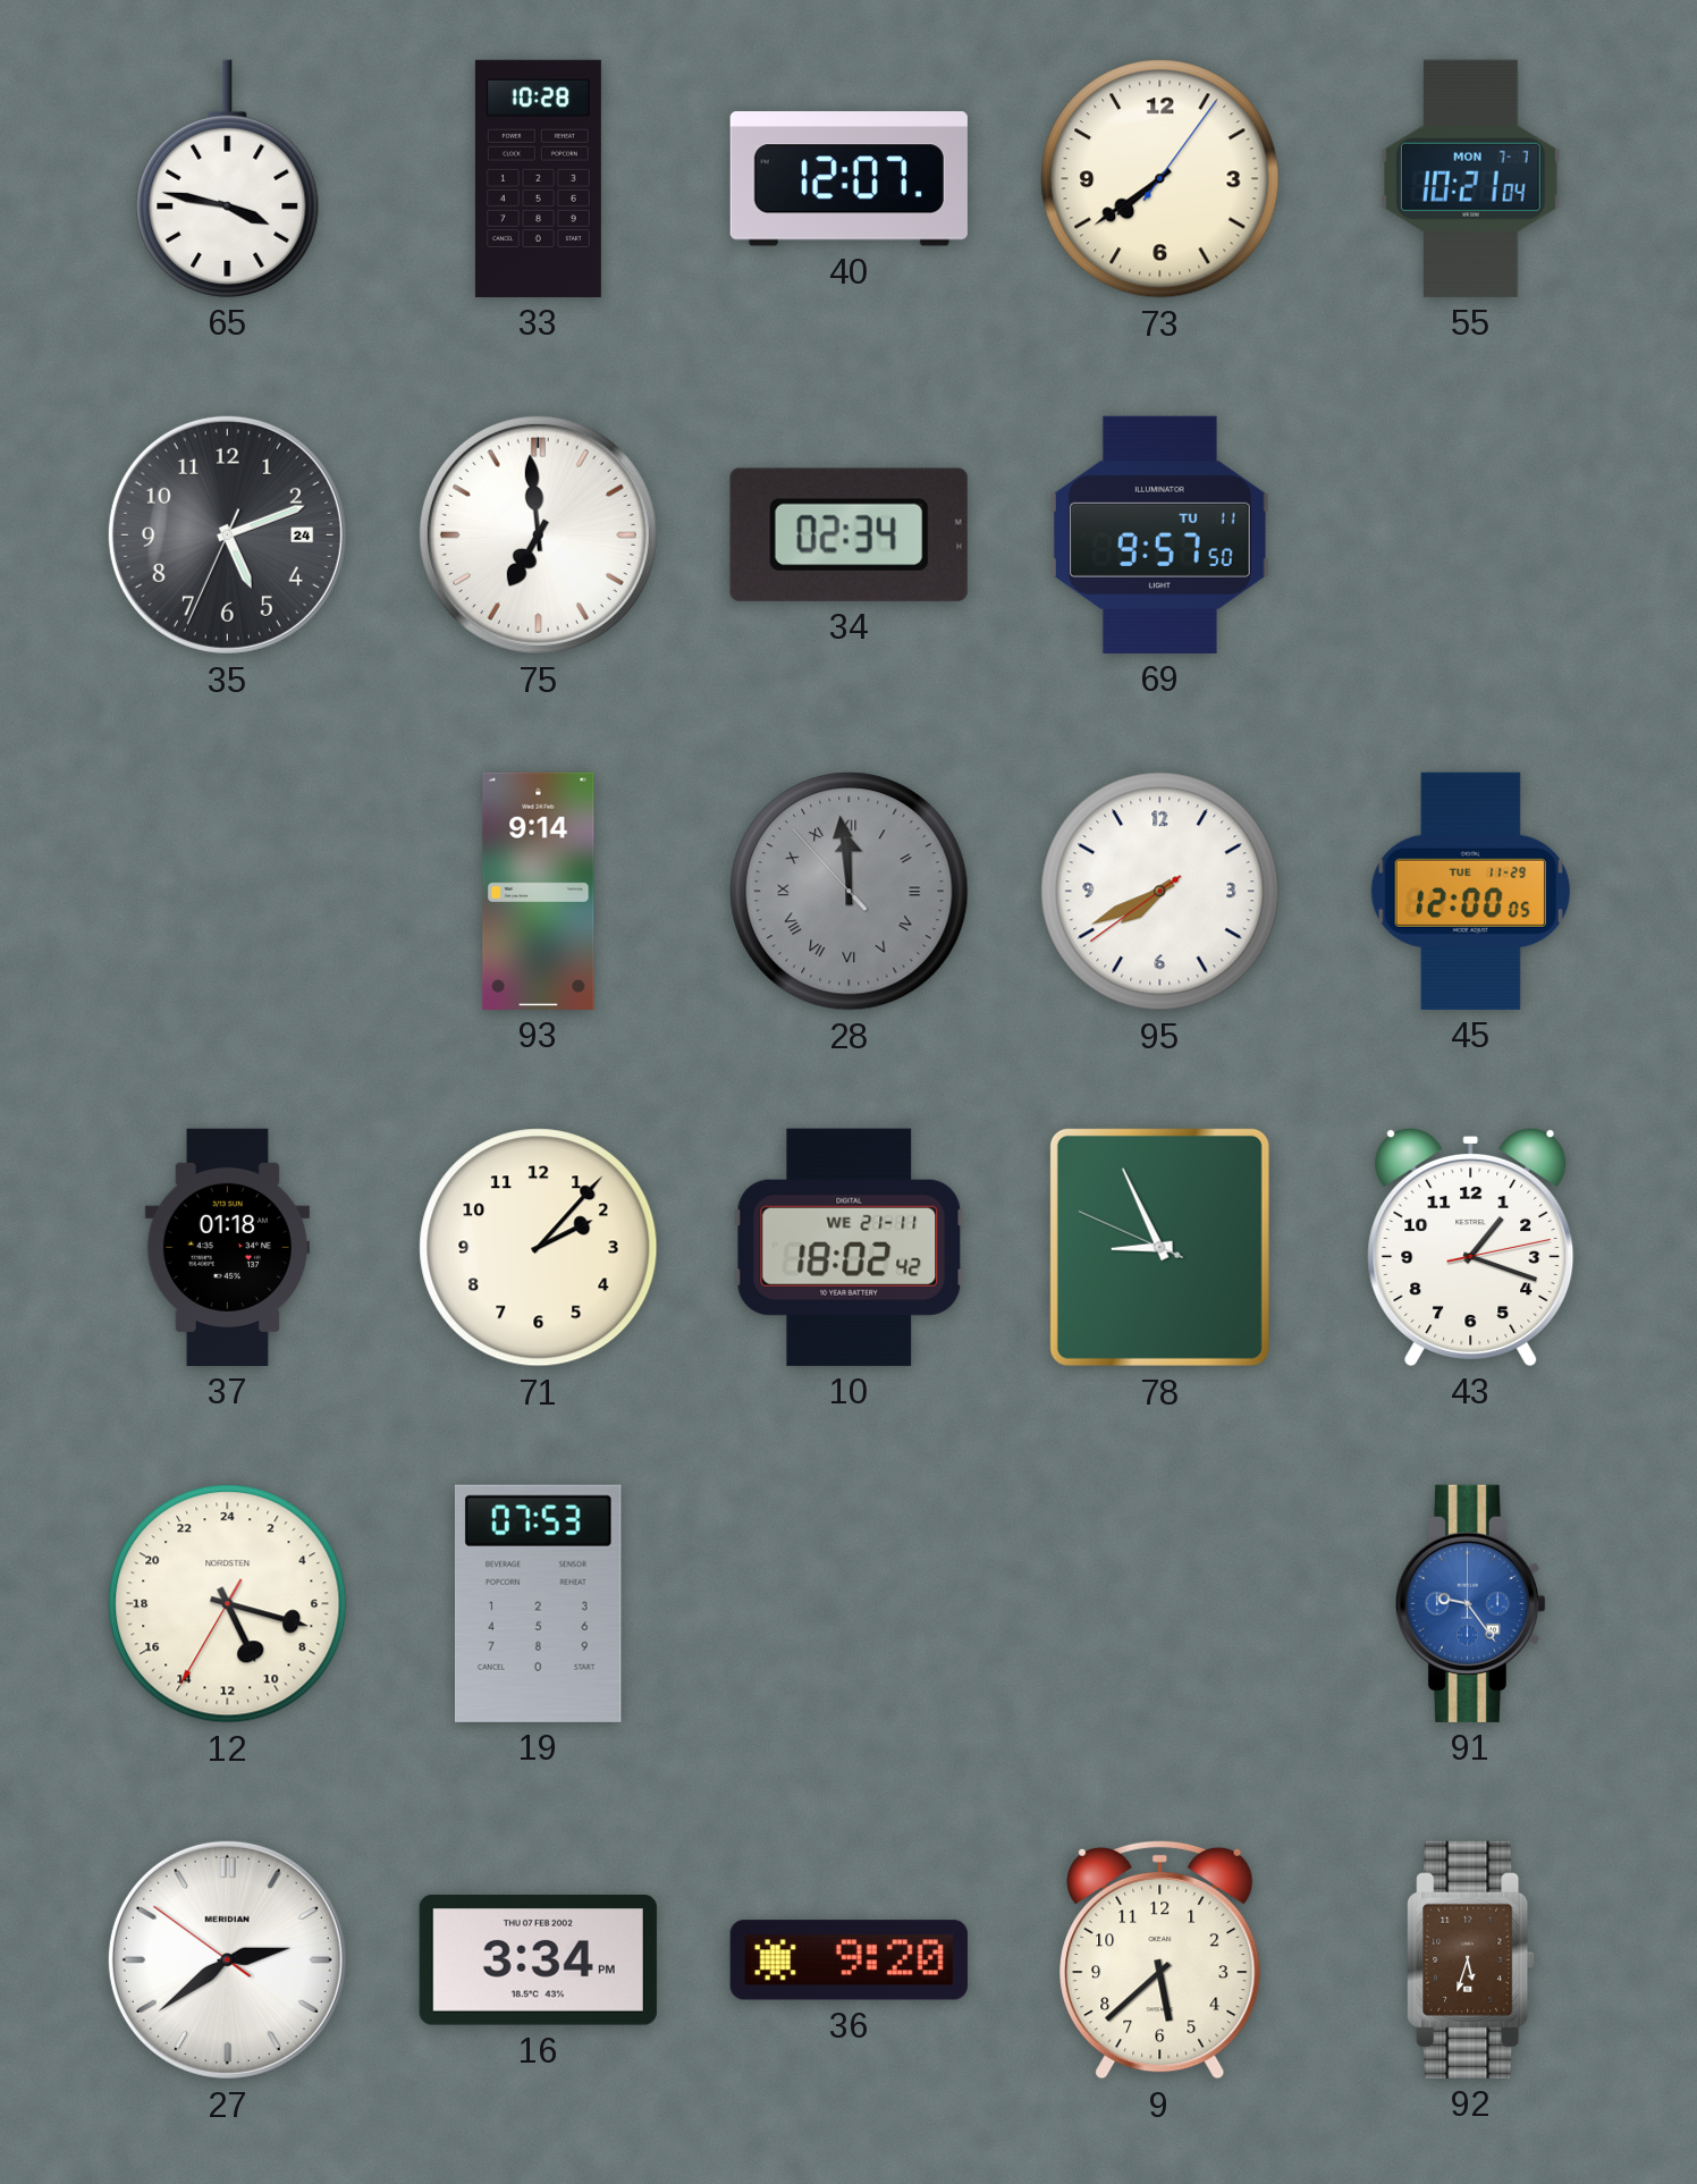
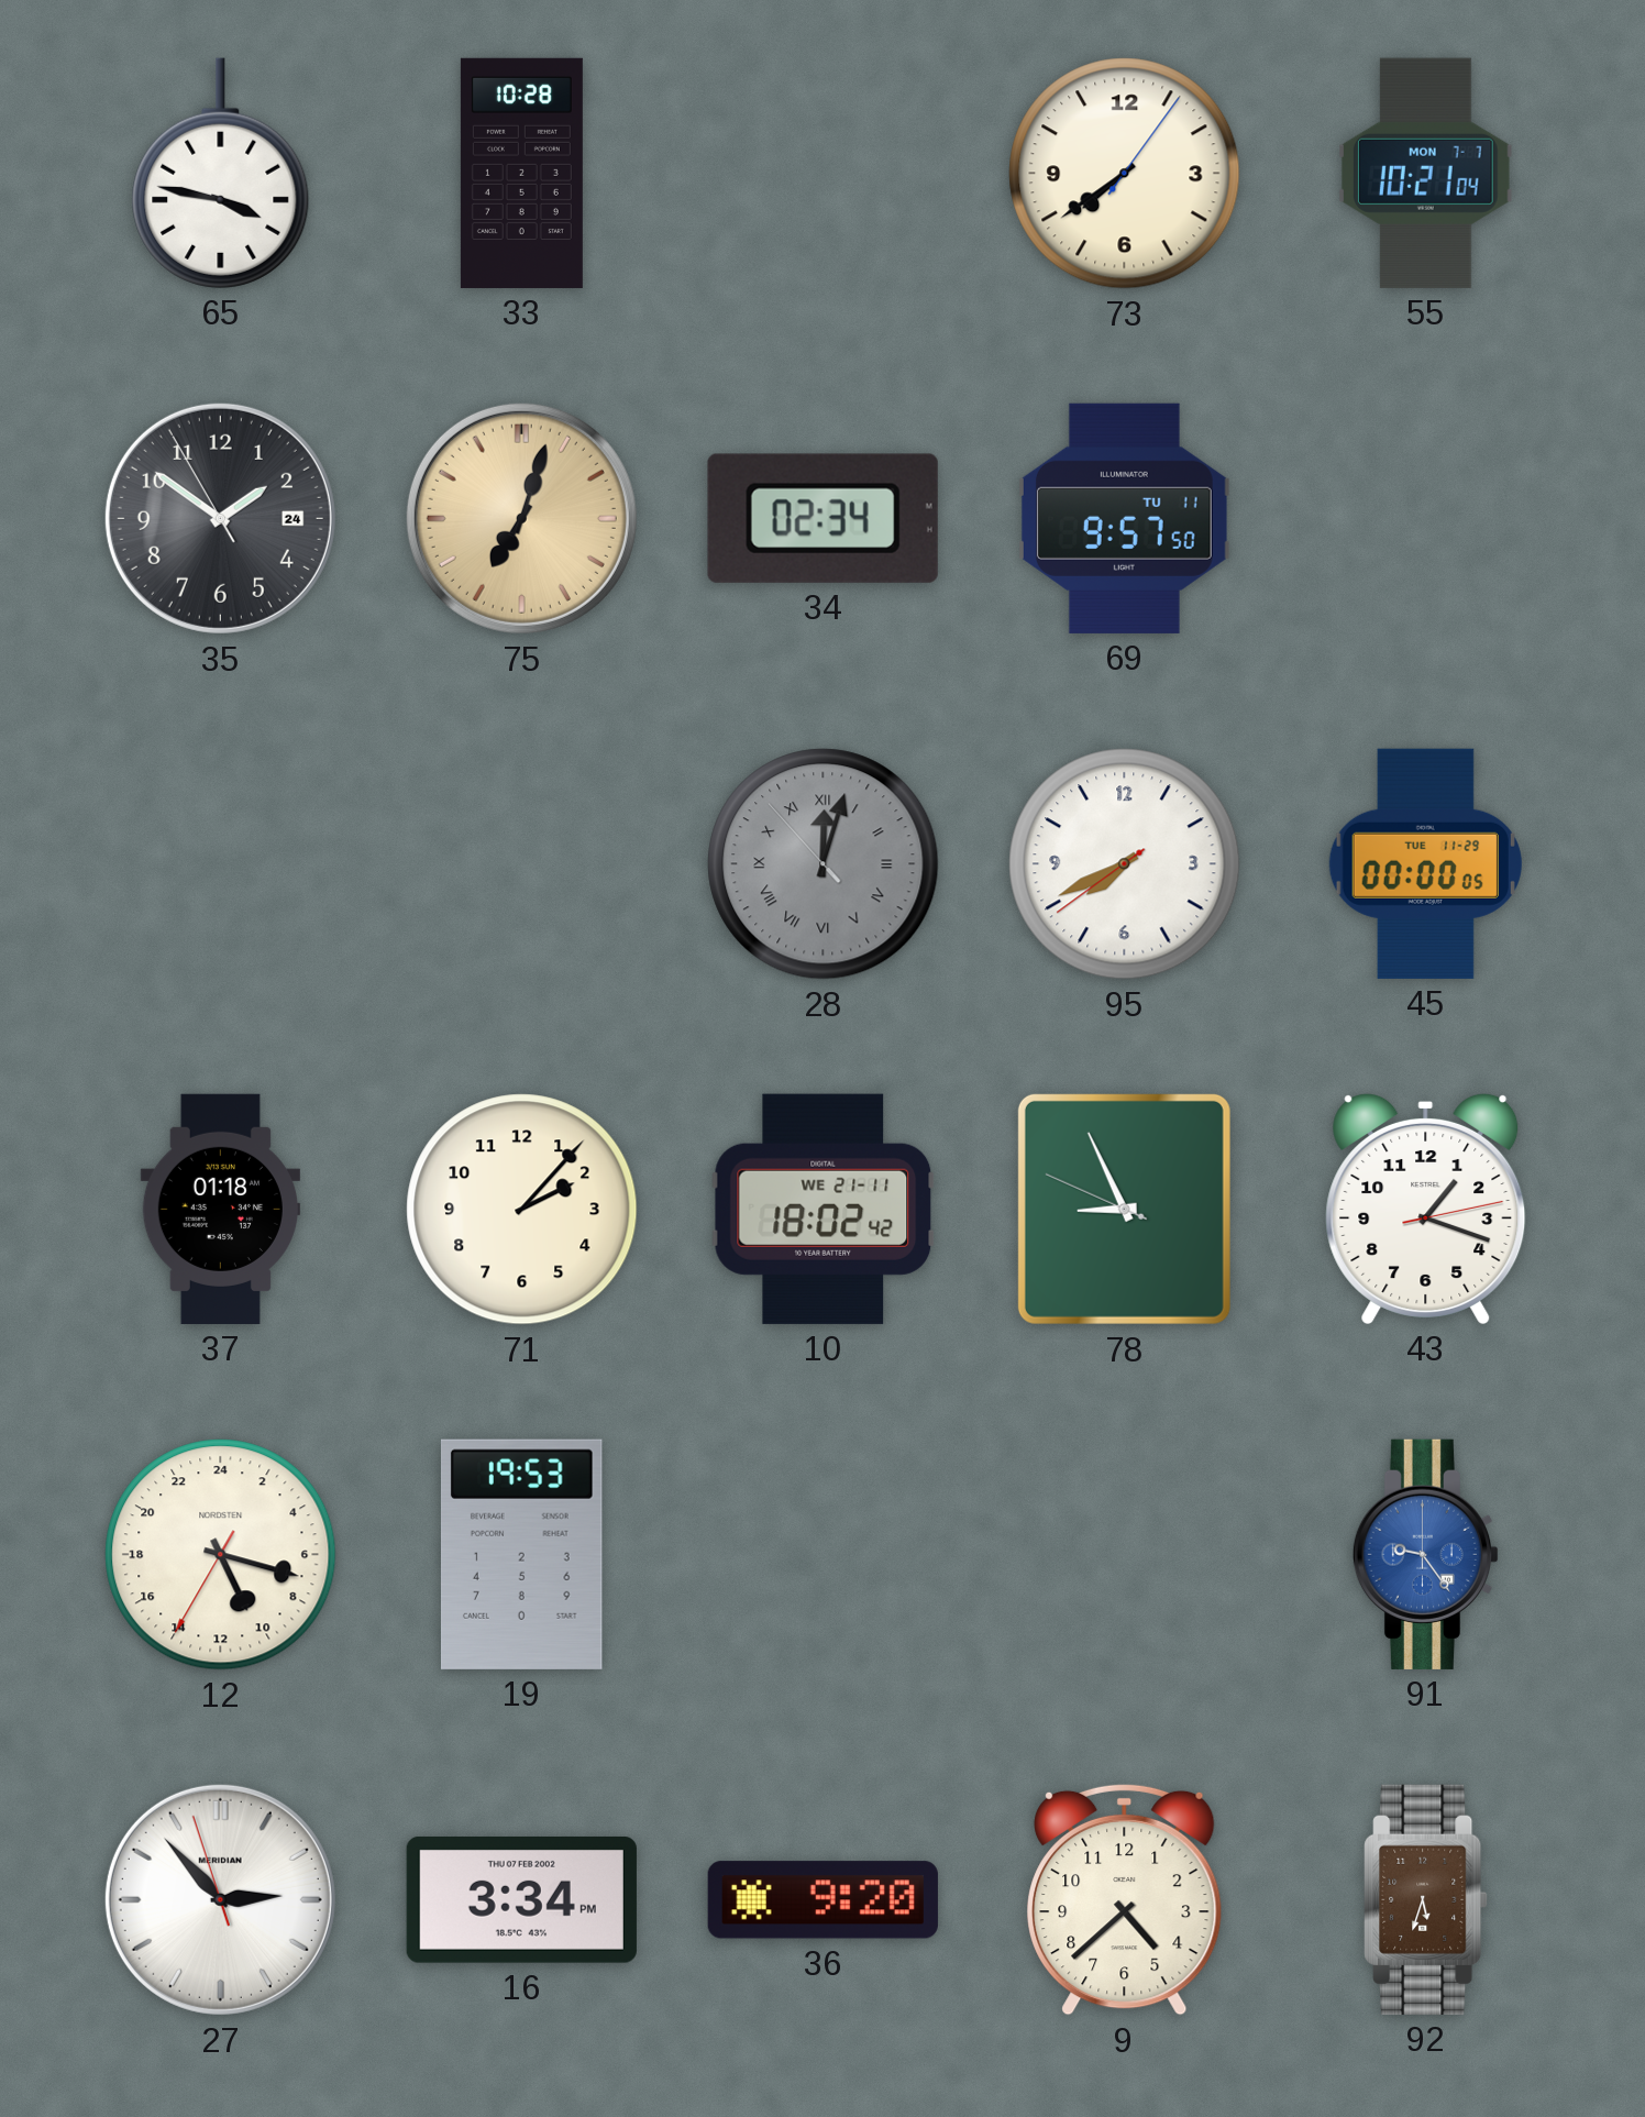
40: 12:07 -> none
35: 5:11 -> 1:50
75: 6:59 -> 7:03
75 dial: white -> champagne
93: 9:14 -> none
28: 11:58 -> 12:02
45: 12:00 -> 00:00
19: 07:53 -> 19:53
27: 2:38 -> 2:52
9: 5:38 -> 4:38
